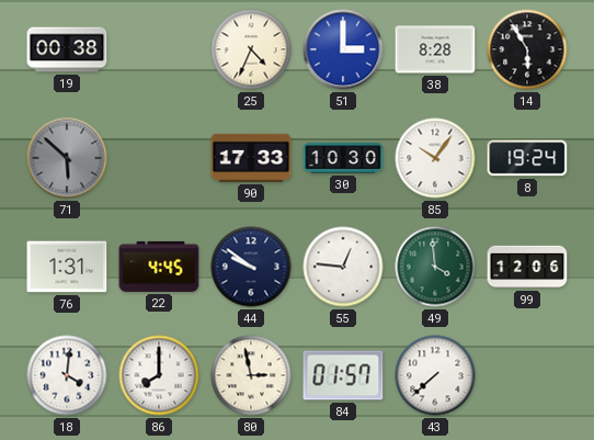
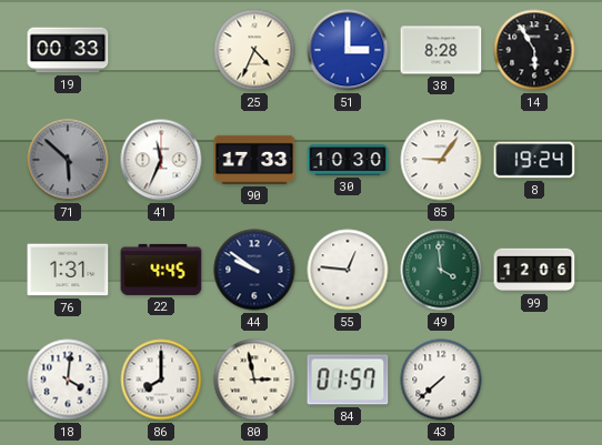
19: 00:38 -> 00:33
41: none -> 11:34
85: 10:06 -> 9:06
